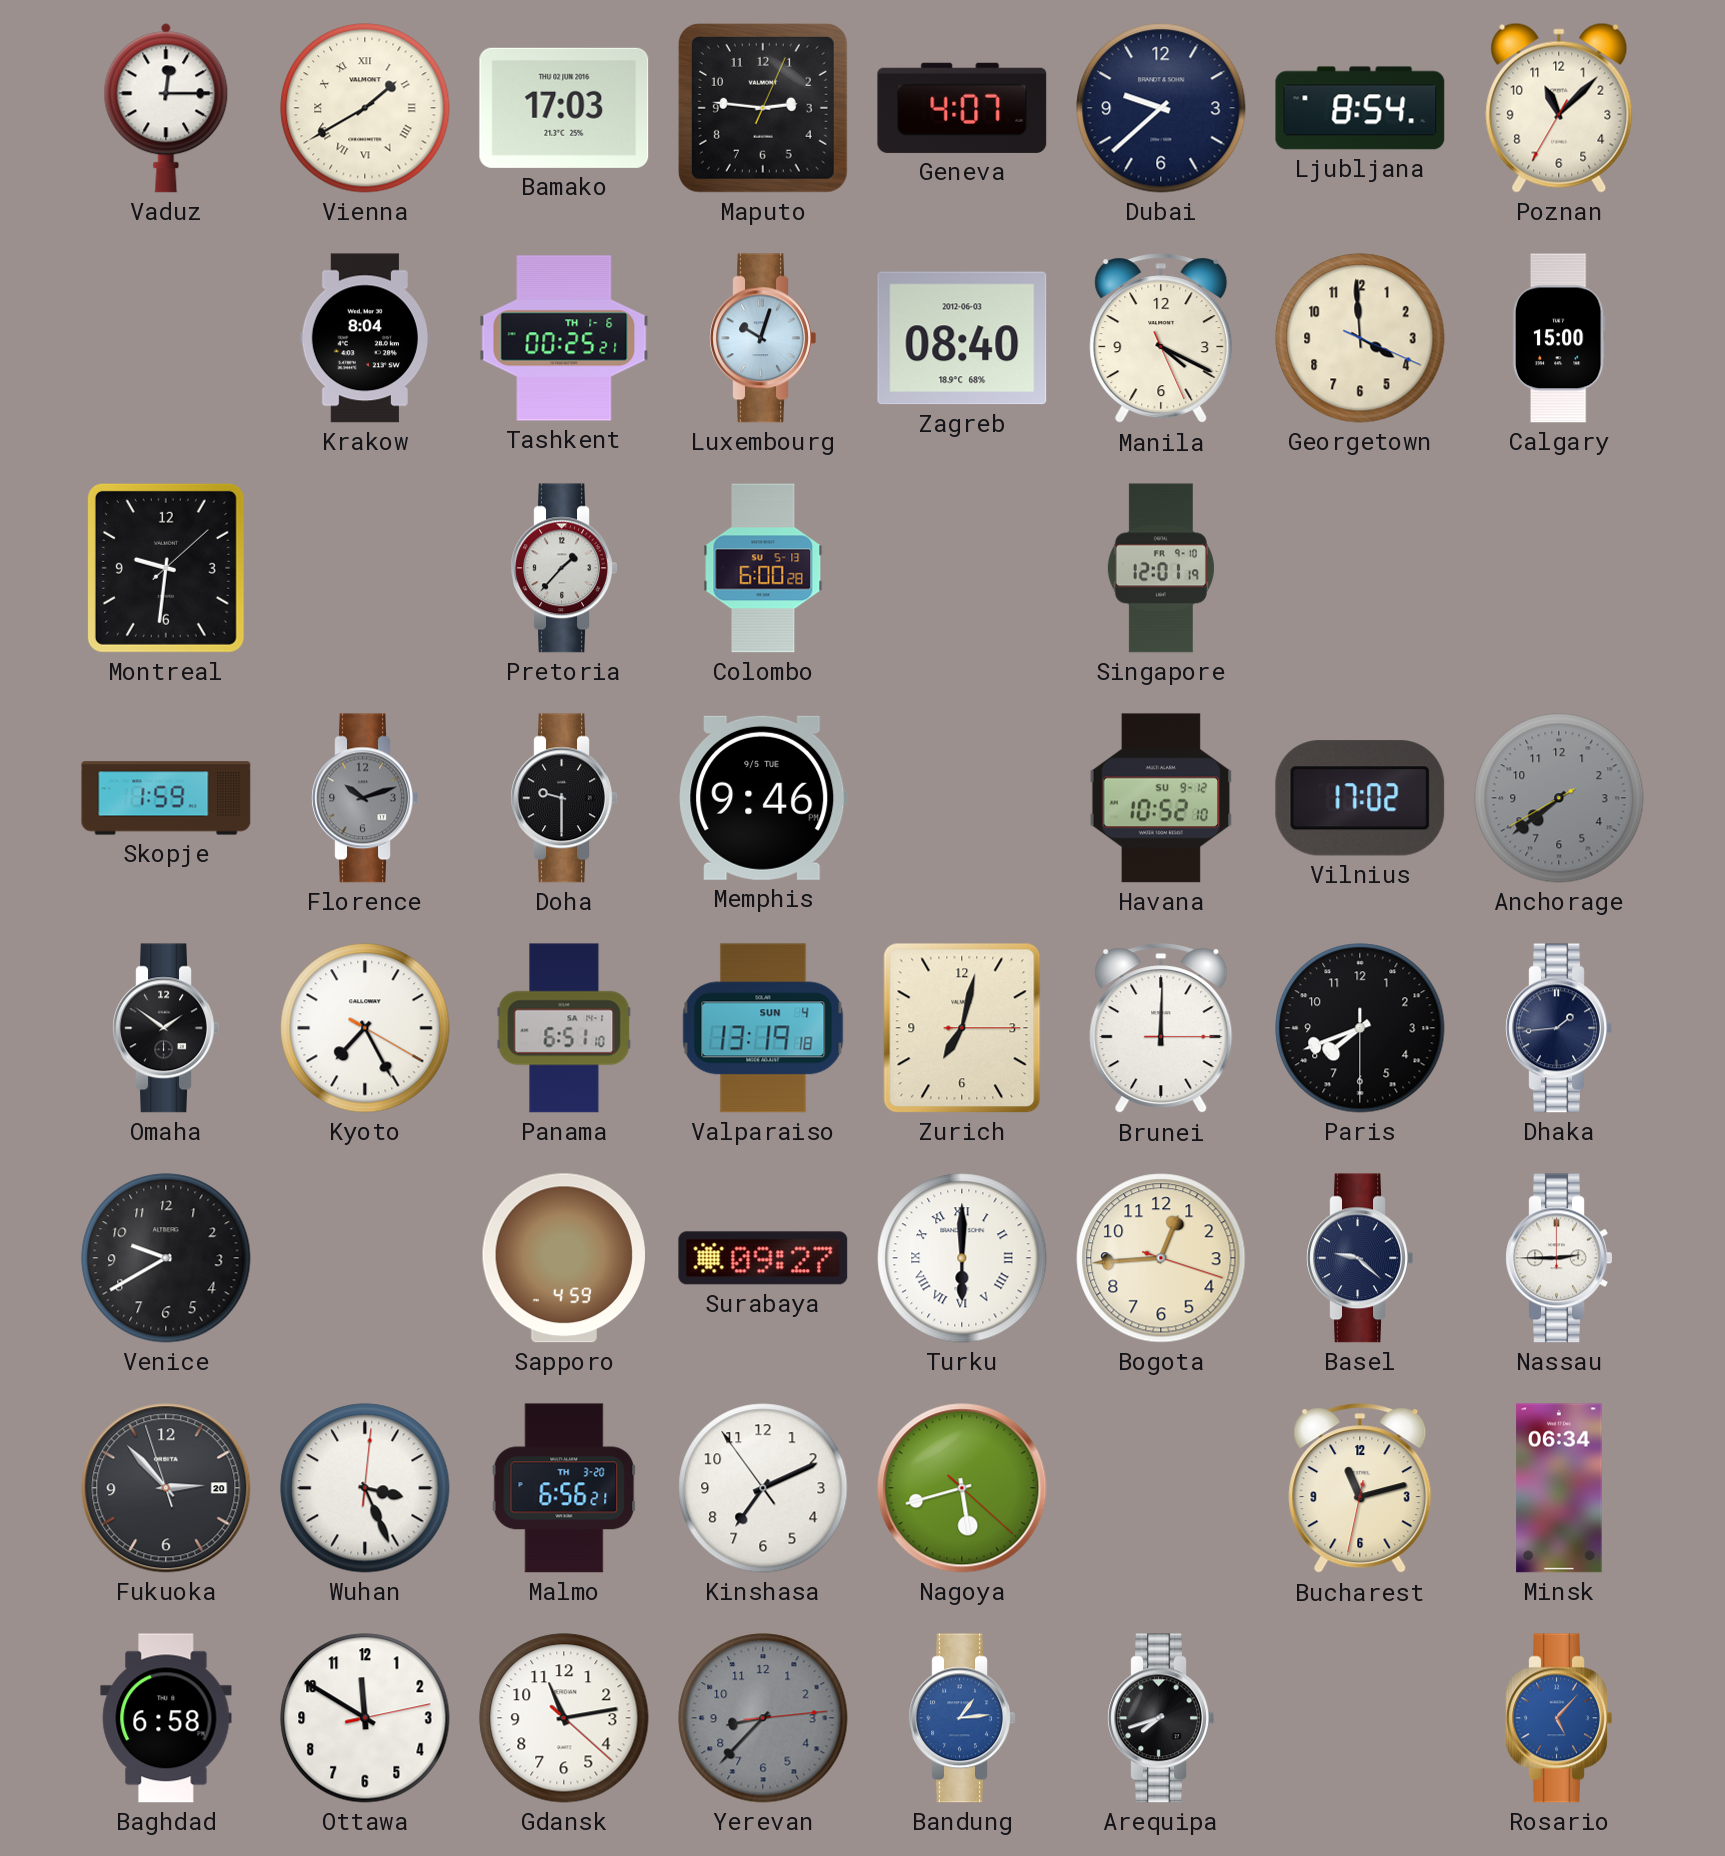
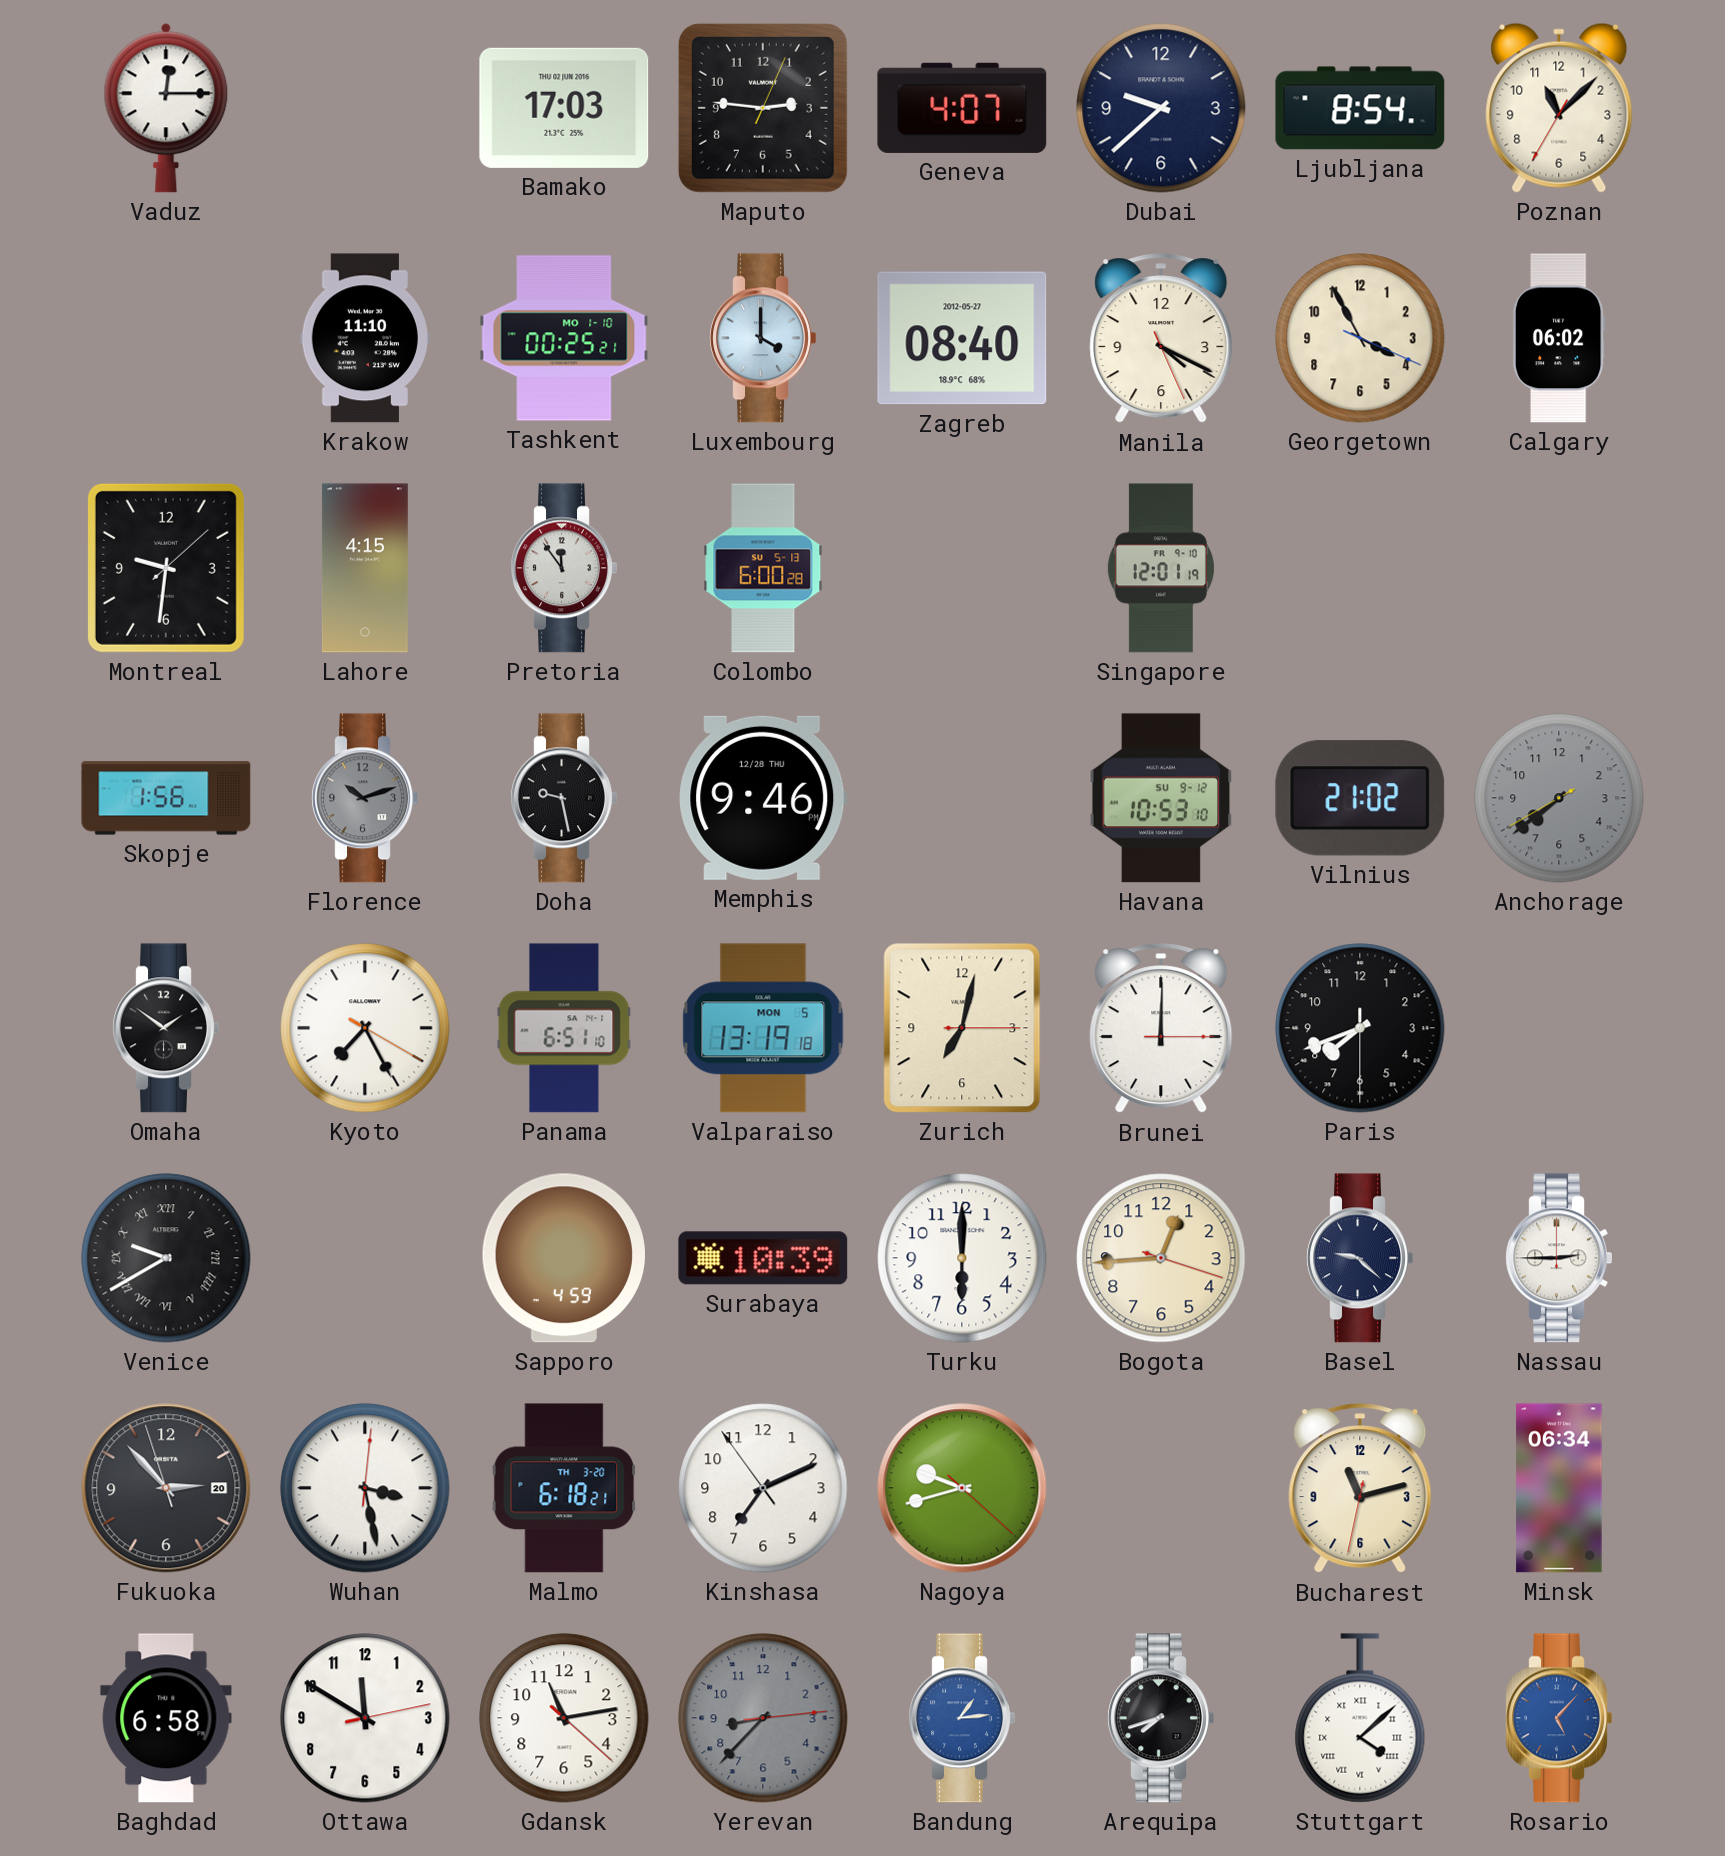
Vienna: 1:40 -> none
Krakow: 8:04 -> 11:10
Tashkent date: TH 1-6 -> MO 1-10
Luxembourg: 10:03 -> 4:00
Zagreb date: 2012-06-03 -> 2012-05-27
Georgetown: 3:59 -> 3:55
Calgary: 15:00 -> 06:02
Lahore: none -> 4:15
Pretoria: 1:37 -> 11:54
Skopje: 1:59 -> 1:56
Doha: 9:30 -> 9:28
Memphis date: 9/5 TUE -> 12/28 THU
Havana: 10:52 -> 10:53
Vilnius: 17:02 -> 21:02
Valparaiso date: SUN 4 -> MON 5
Dhaka: 1:44 -> none
Venice numerals: Arabic -> Roman
Surabaya: 09:27 -> 10:39
Turku numerals: Roman -> Arabic
Wuhan: 3:26 -> 3:28
Malmo: 6:56 -> 6:18
Nagoya: 5:42 -> 9:42
Stuttgart: none -> 4:08
